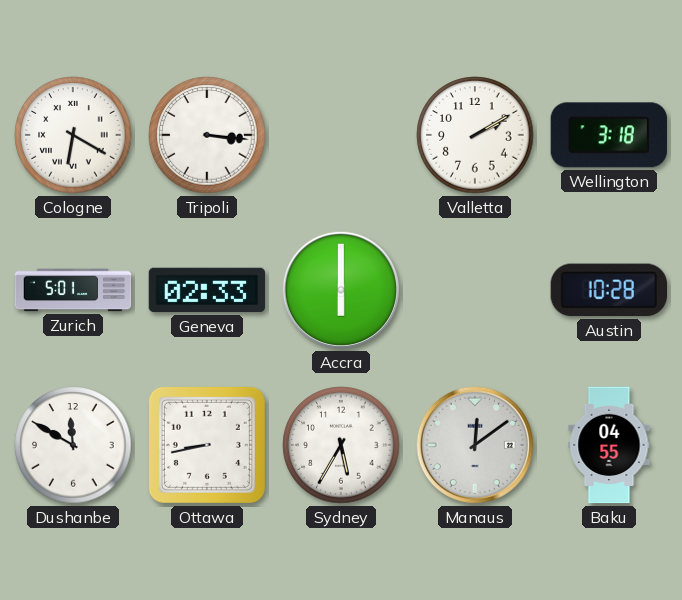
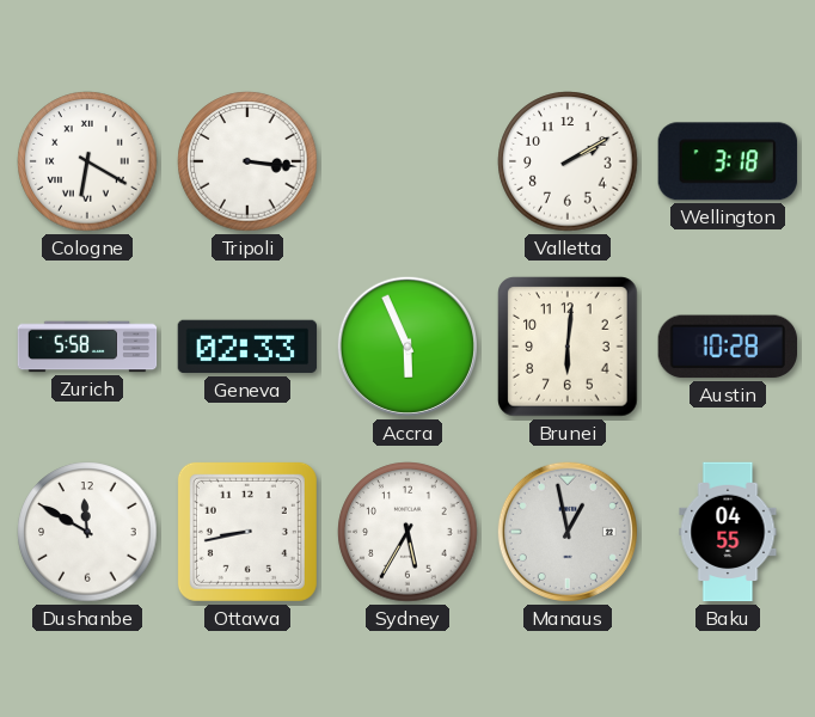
Zurich: 5:01 -> 5:58
Accra: 6:00 -> 5:56
Brunei: none -> 6:01
Manaus: 12:09 -> 12:58
